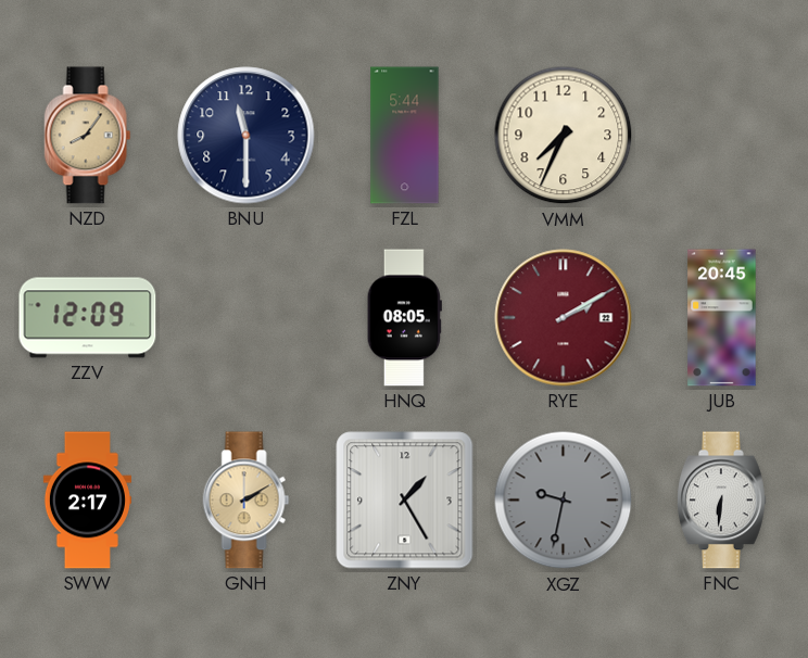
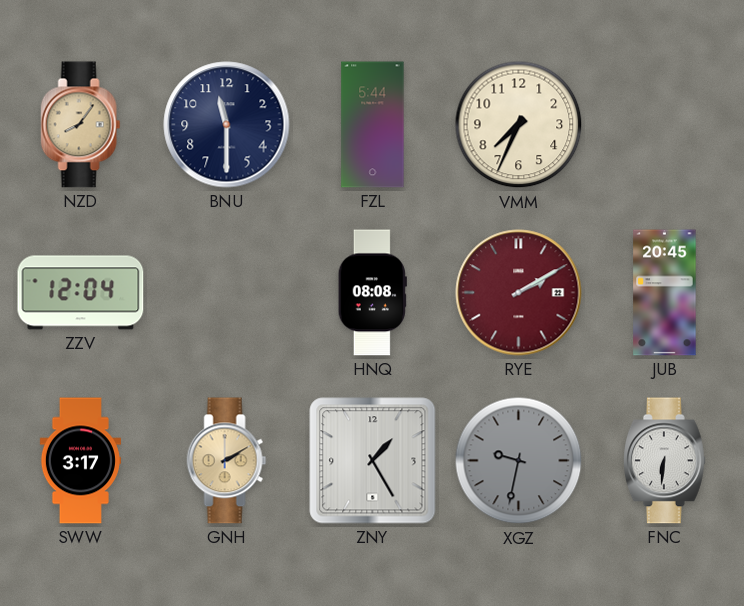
ZZV: 12:09 -> 12:04
HNQ: 08:05 -> 08:08
SWW: 2:17 -> 3:17
